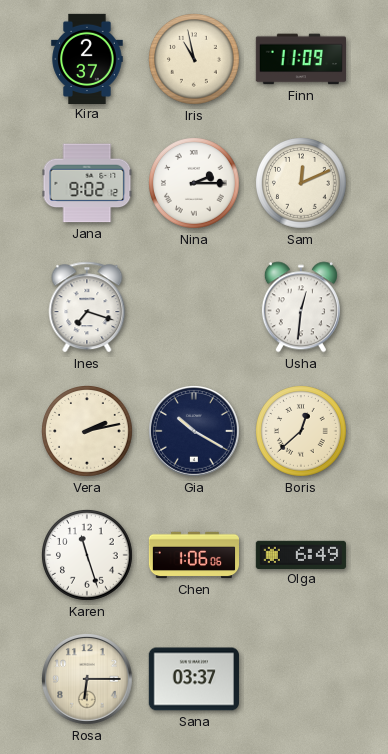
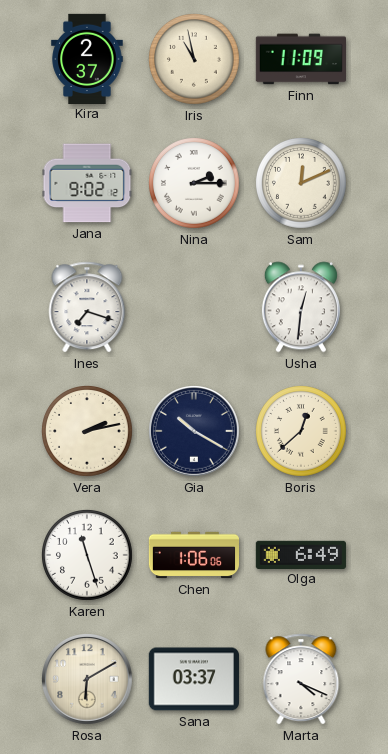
Rosa: 6:15 -> 6:10
Marta: none -> 4:19
